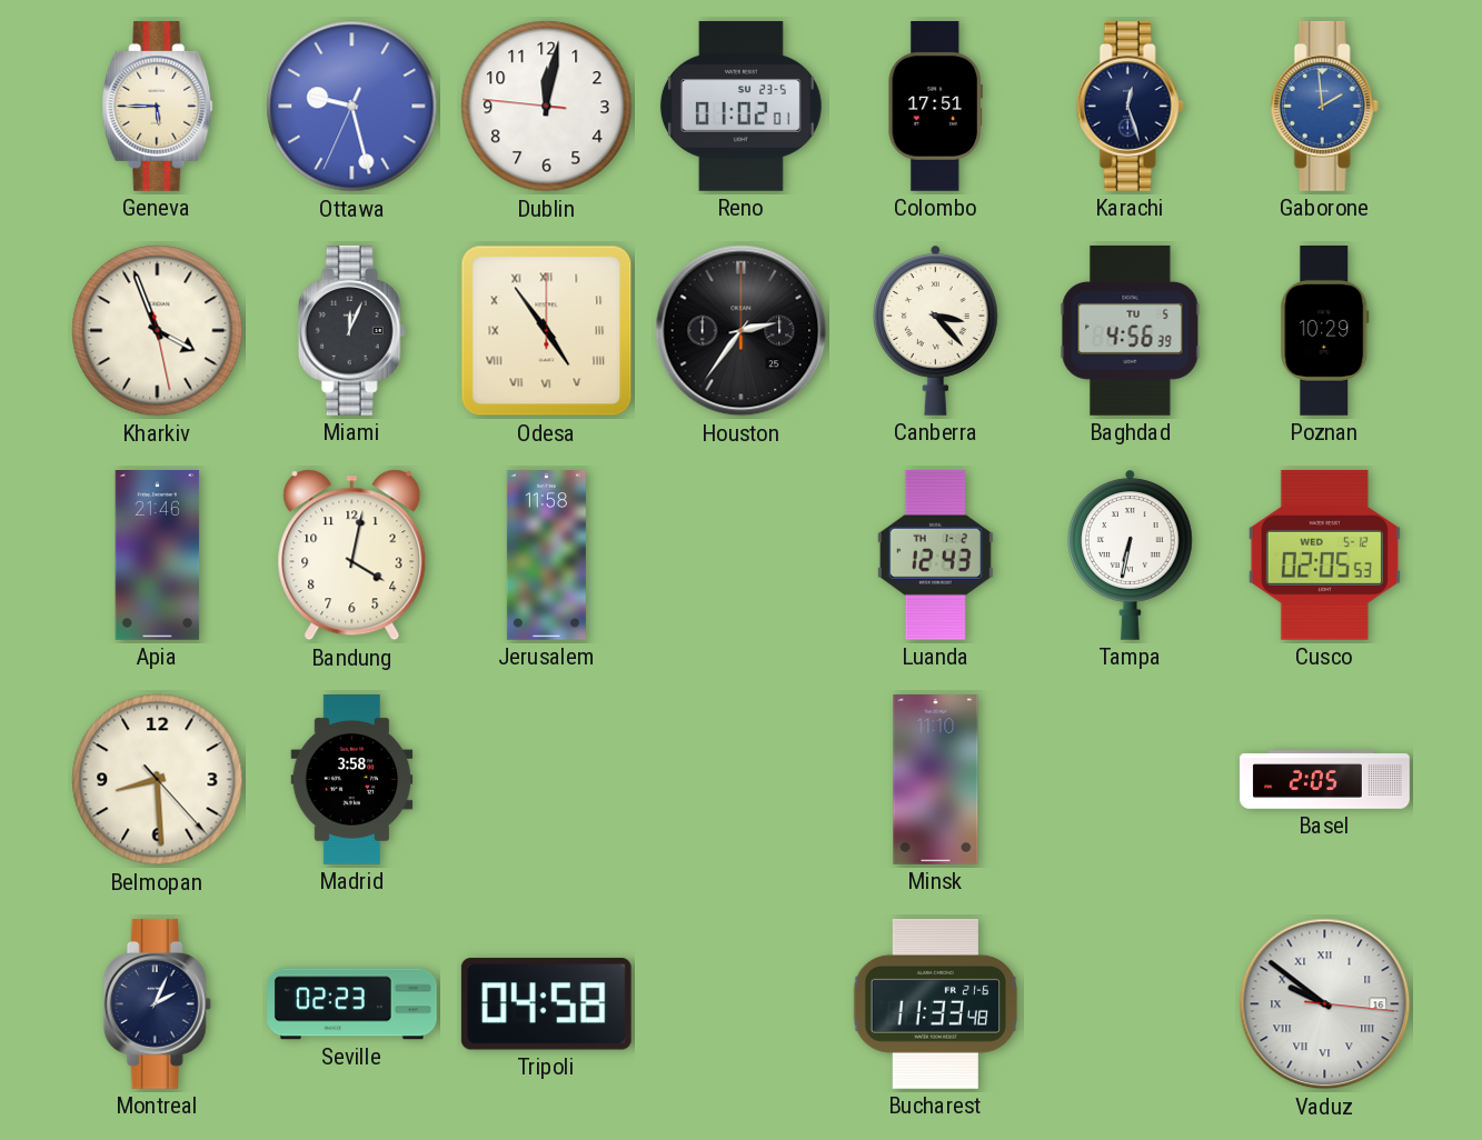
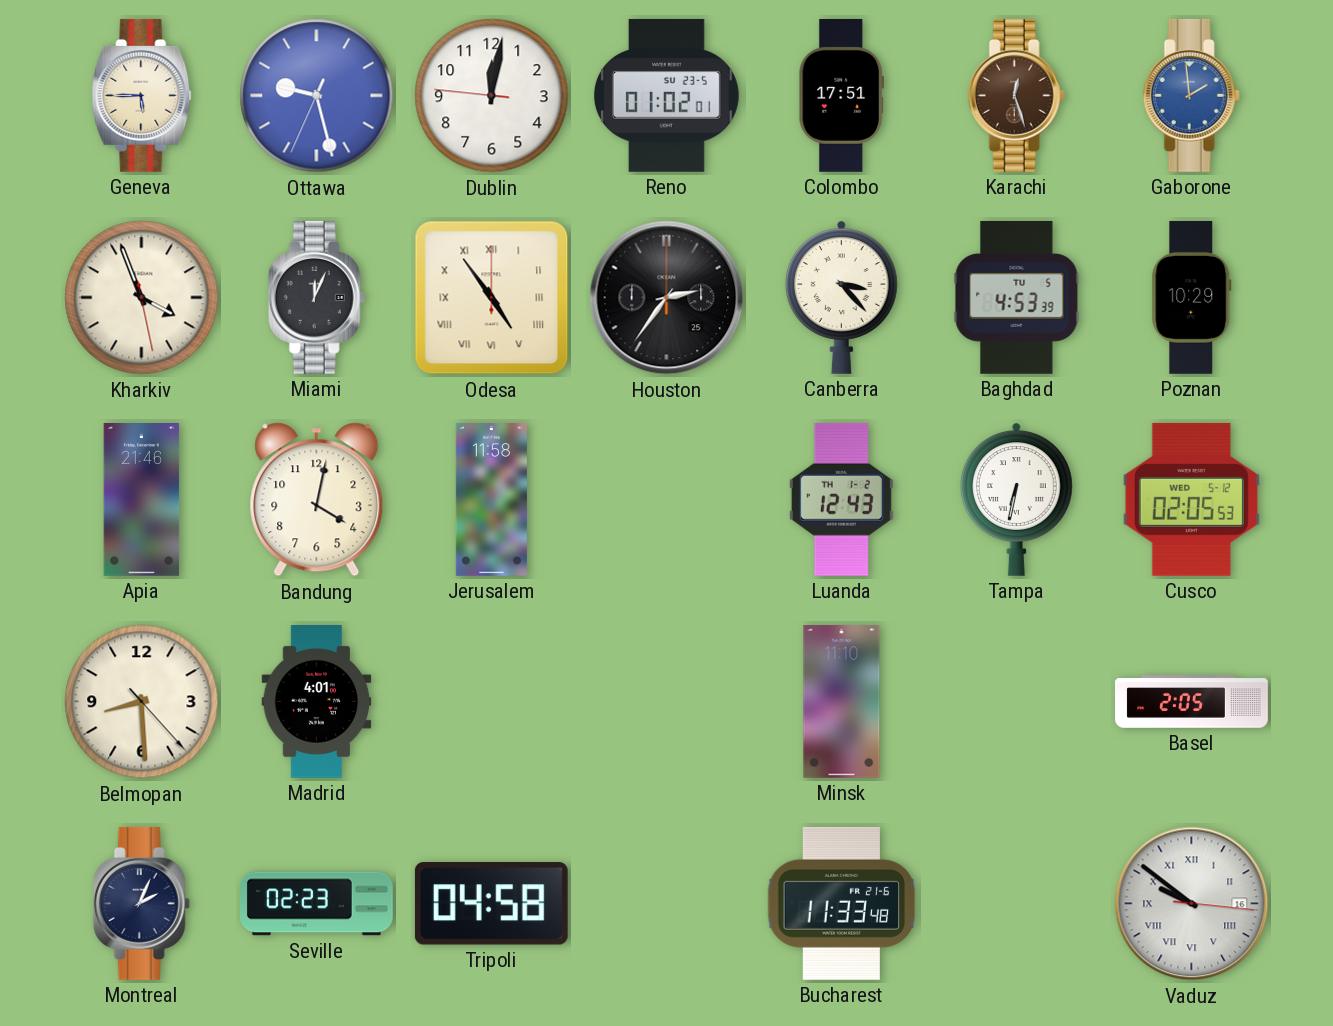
Karachi dial: navy -> brown
Baghdad: 4:56 -> 4:53
Madrid: 3:58 -> 4:01
